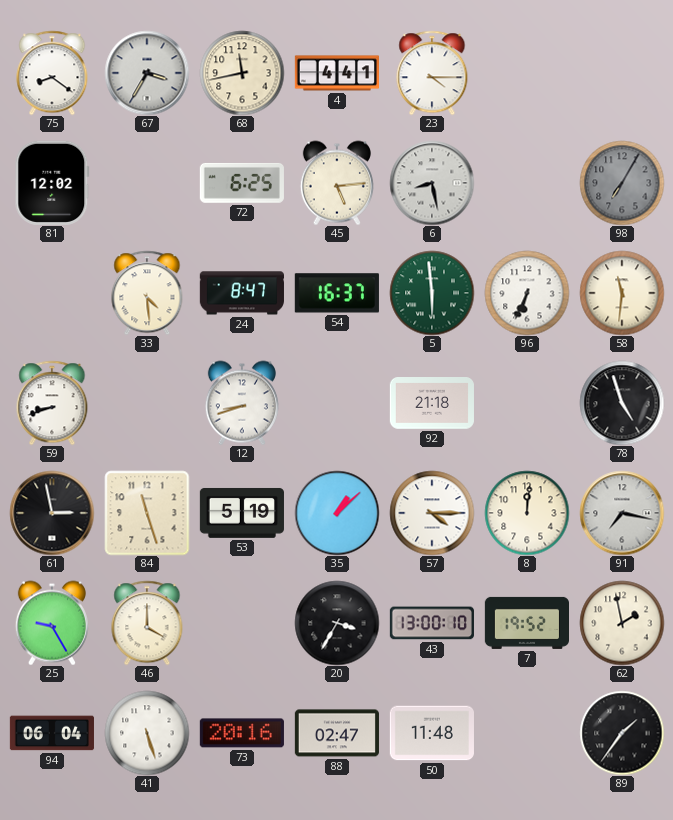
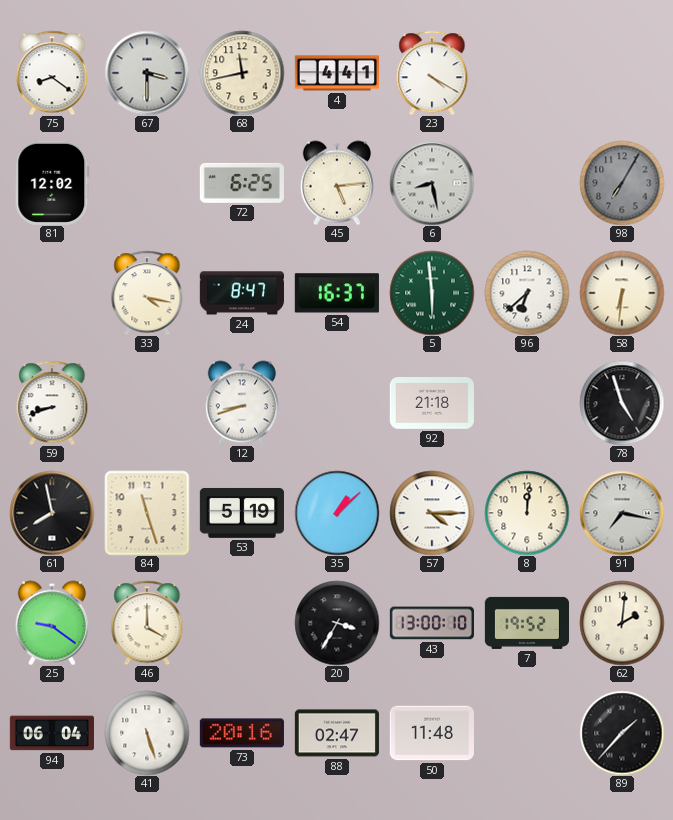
67: 3:35 -> 3:30
23: 4:15 -> 4:20
33: 4:29 -> 4:17
96: 6:34 -> 6:38
58: 11:31 -> 6:31
61: 2:58 -> 7:58
25: 9:25 -> 9:21
62: 1:58 -> 2:01
89: 1:36 -> 1:37
